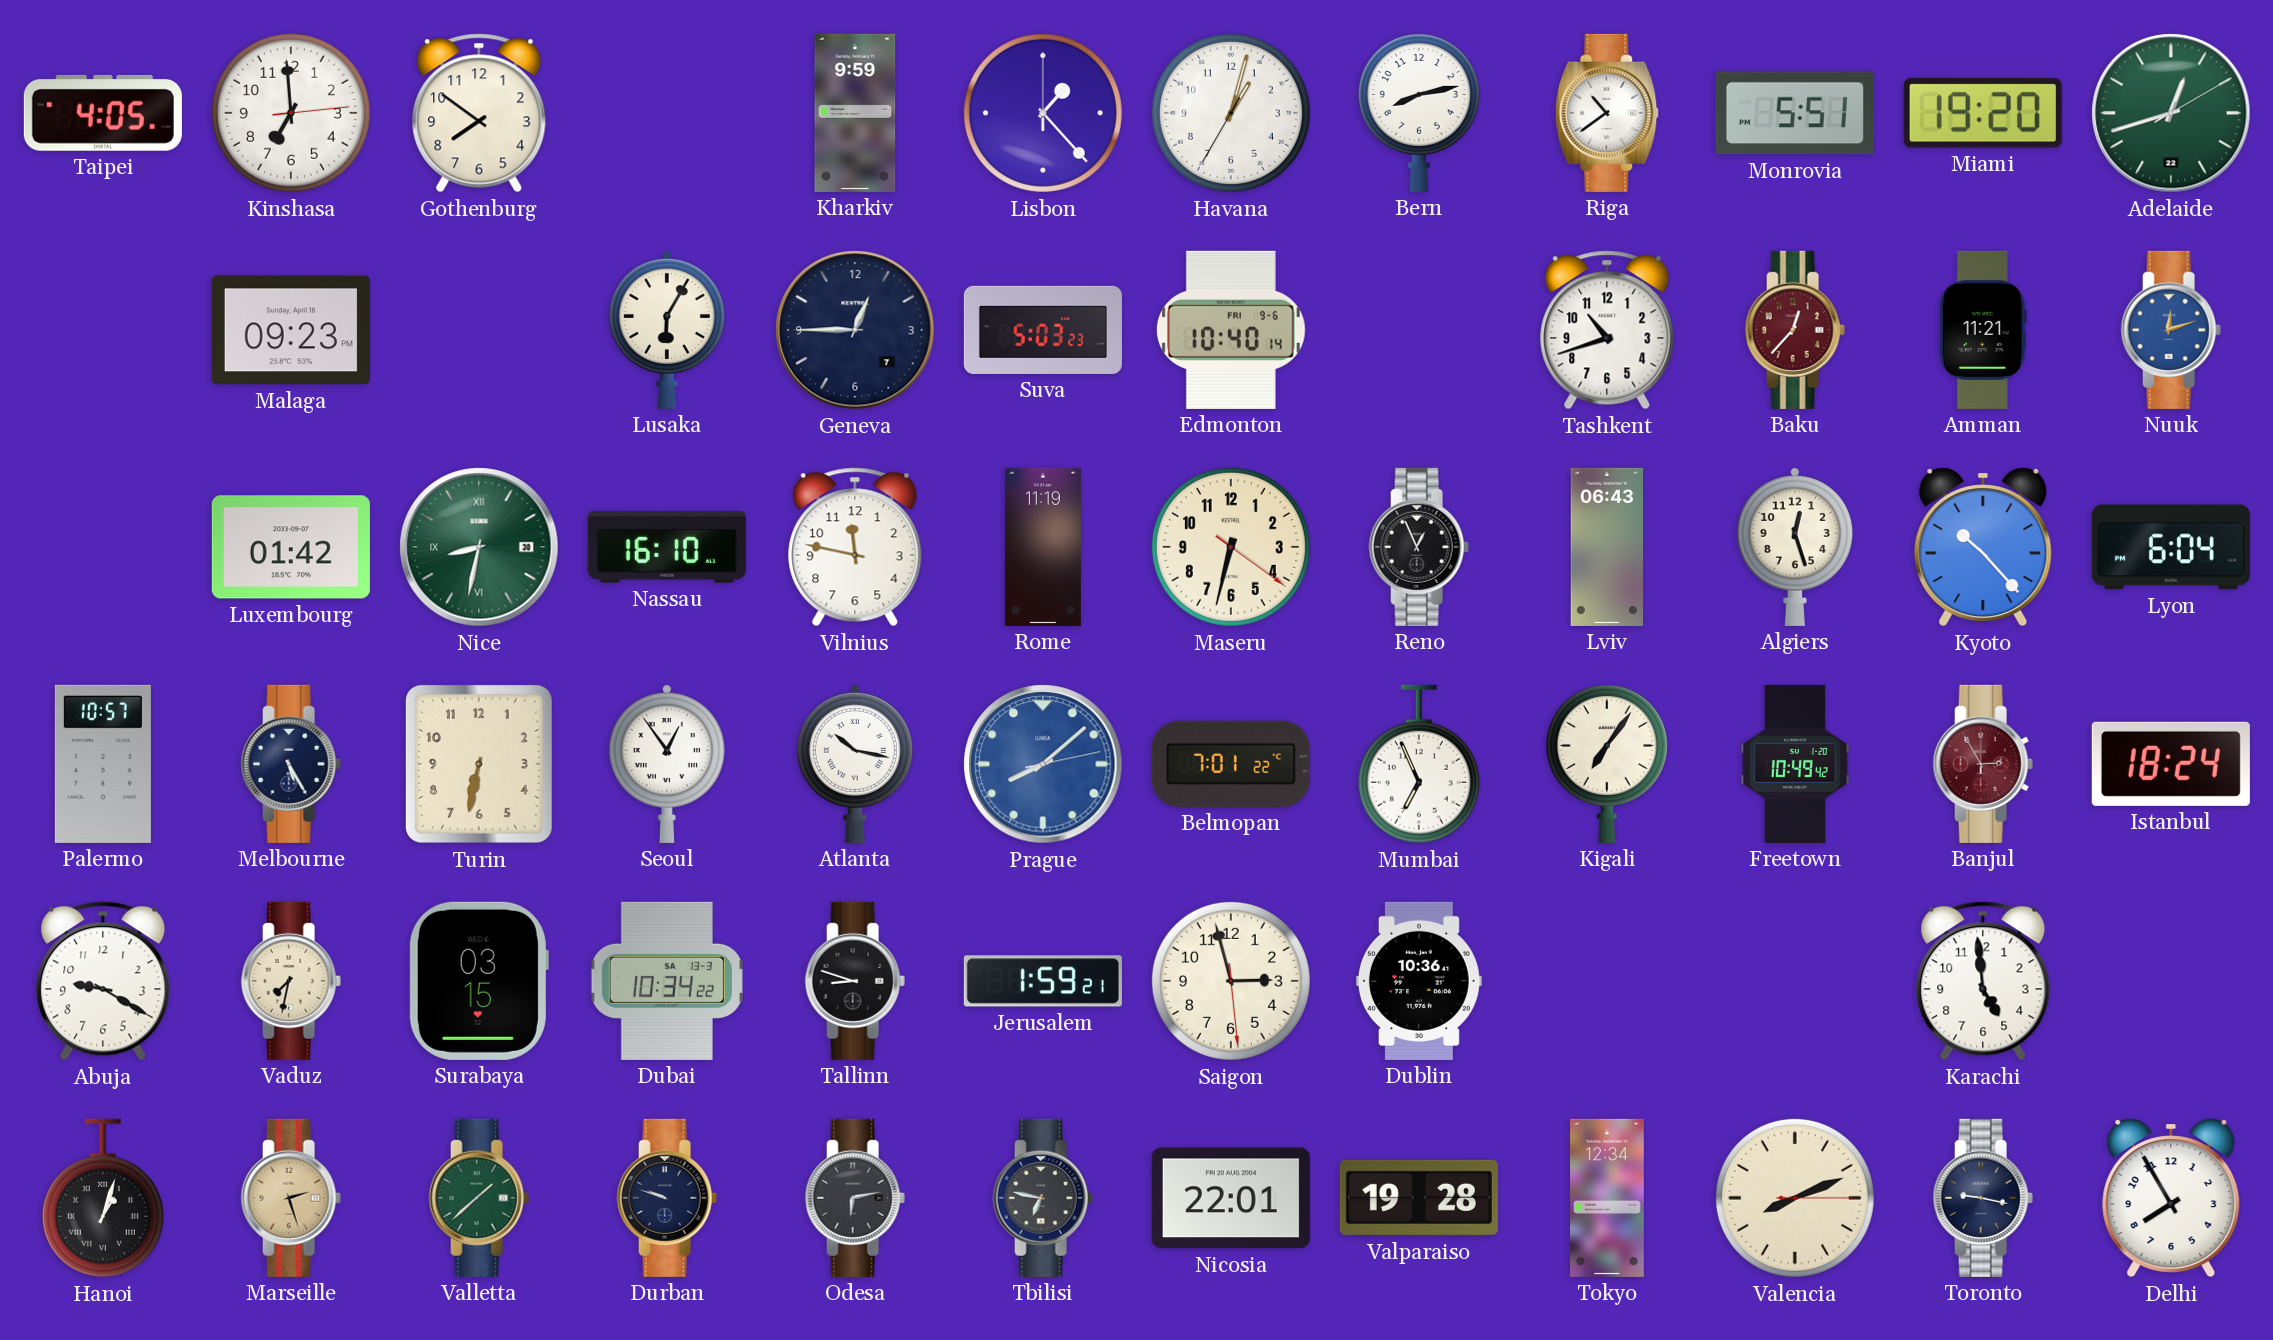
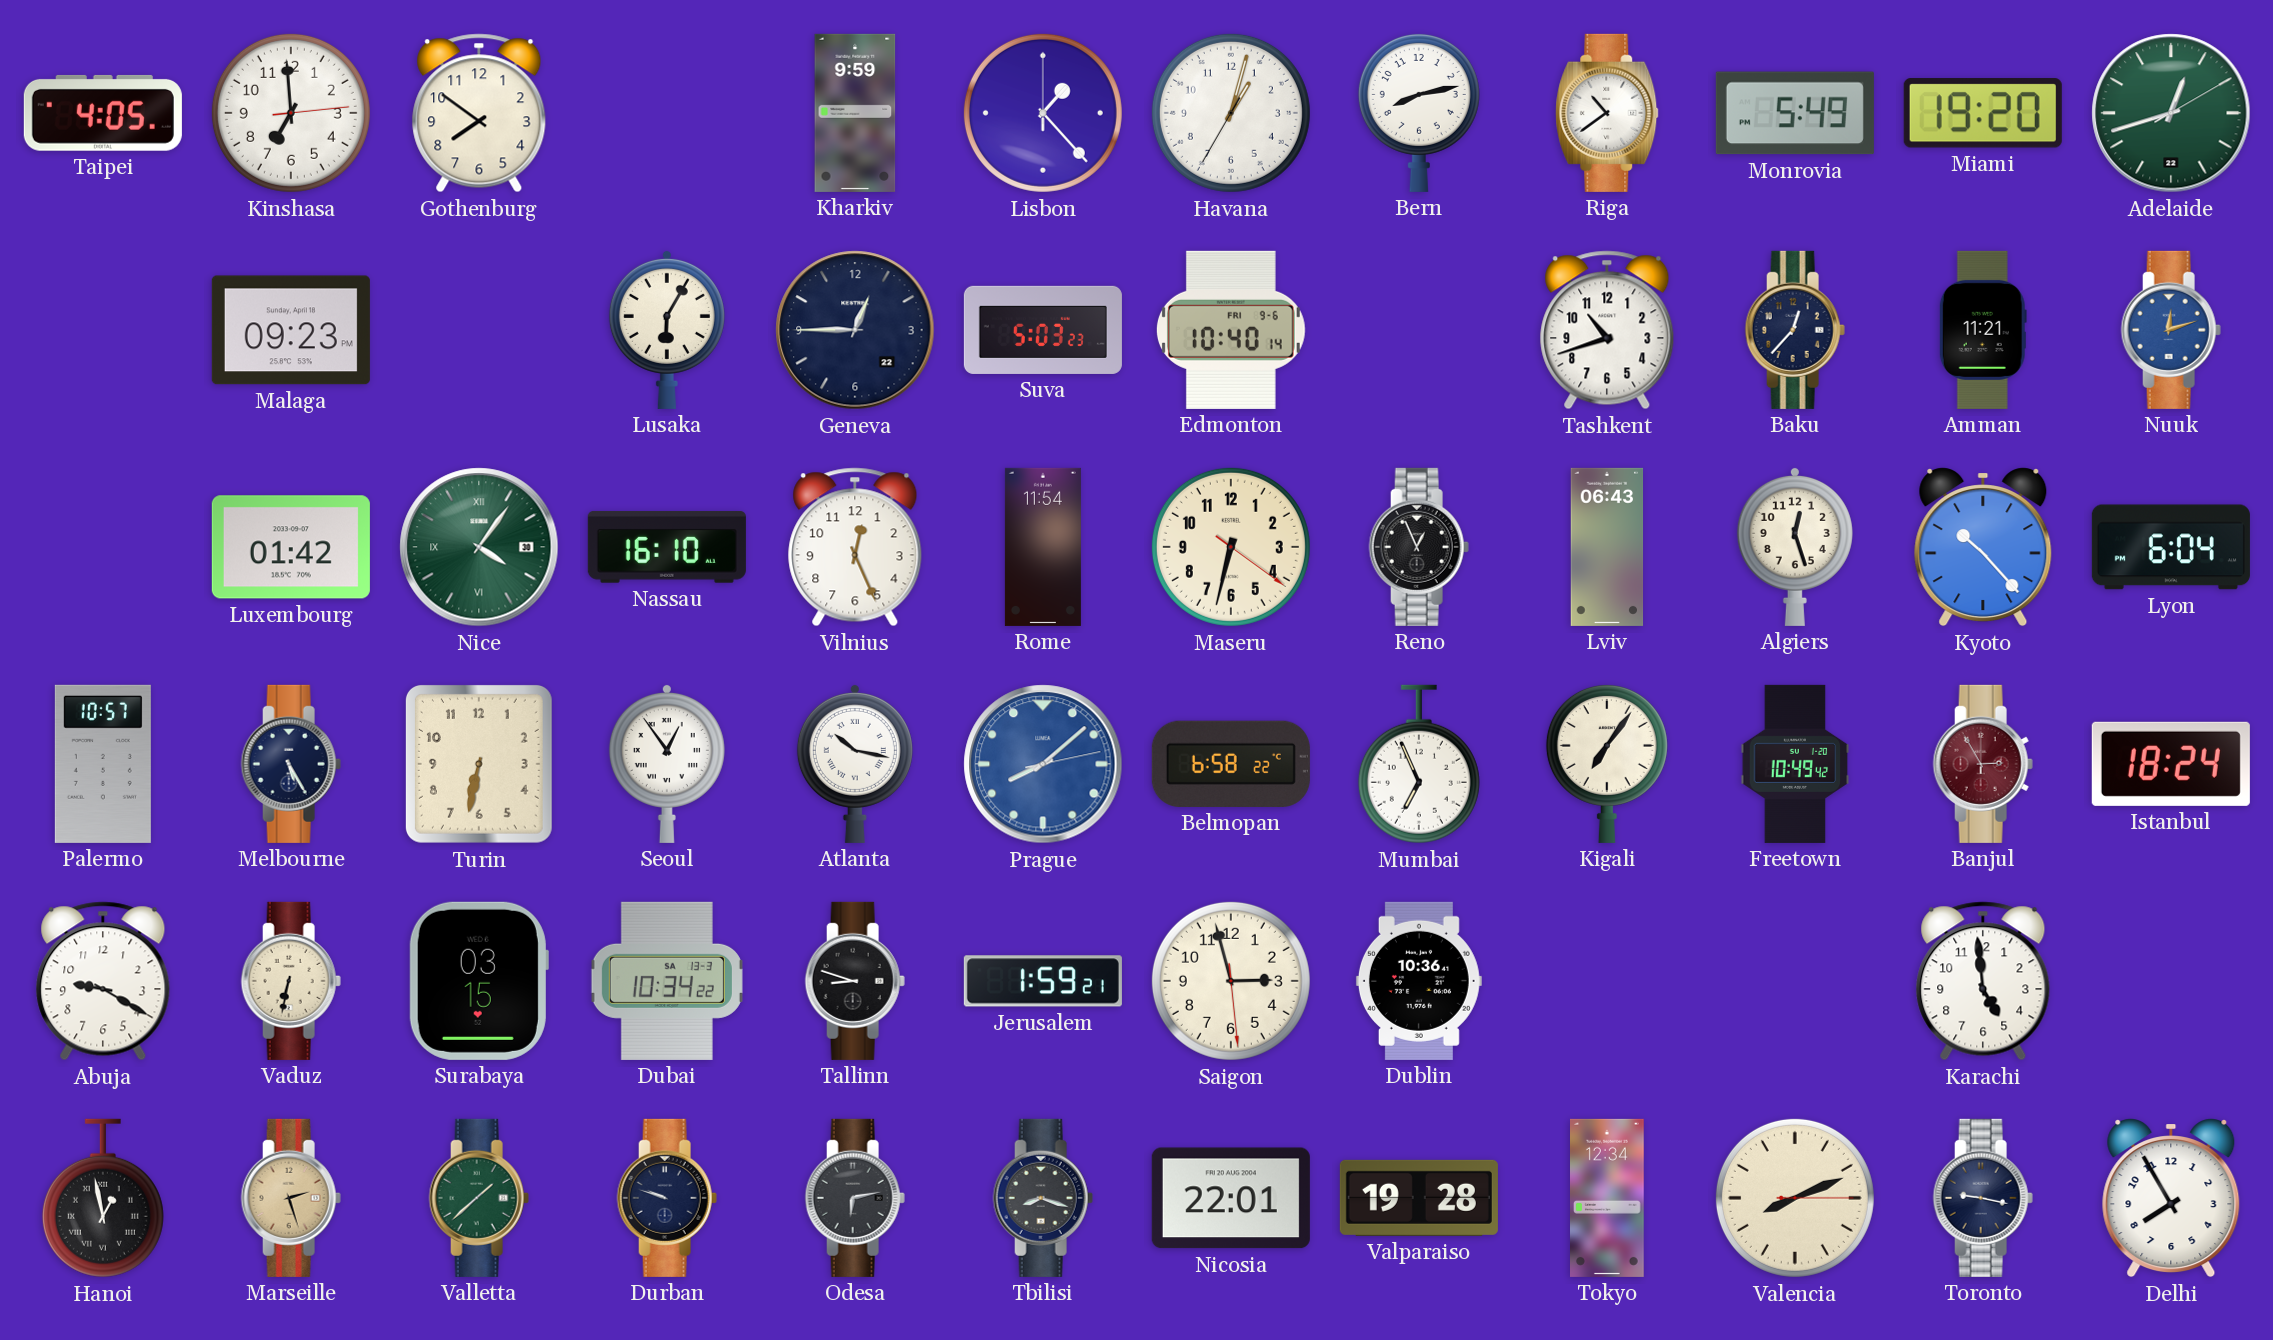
Monrovia: 5:51 -> 5:49
Geneva date: 7 -> 22
Baku dial: burgundy -> navy
Nice: 8:32 -> 4:06
Vilnius: 11:47 -> 12:26
Rome: 11:19 -> 11:54
Belmopan: 7:01 -> 6:58
Vaduz: 7:32 -> 6:32
Hanoi: 1:03 -> 12:58
Tbilisi: 6:47 -> 8:18
